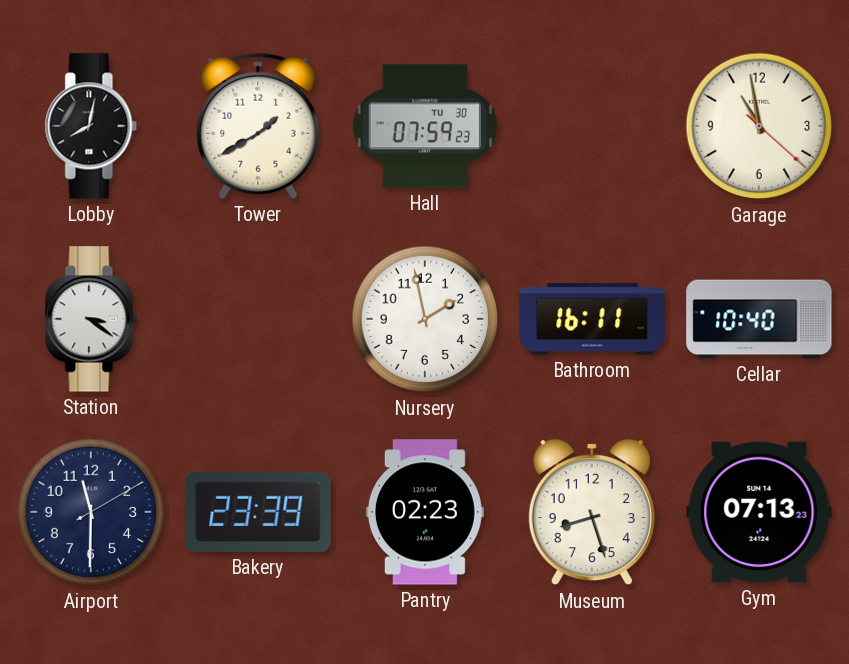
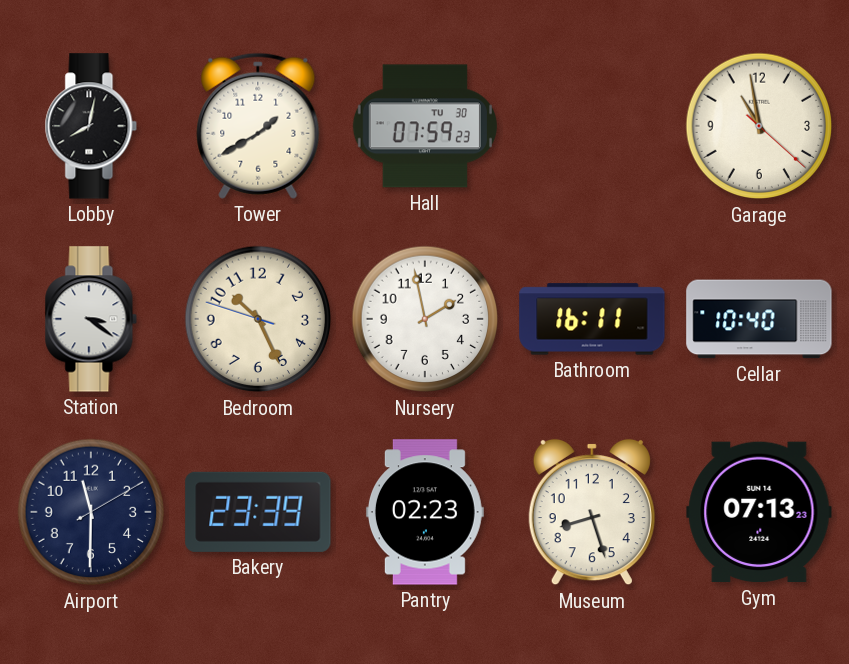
Bedroom: none -> 10:25
